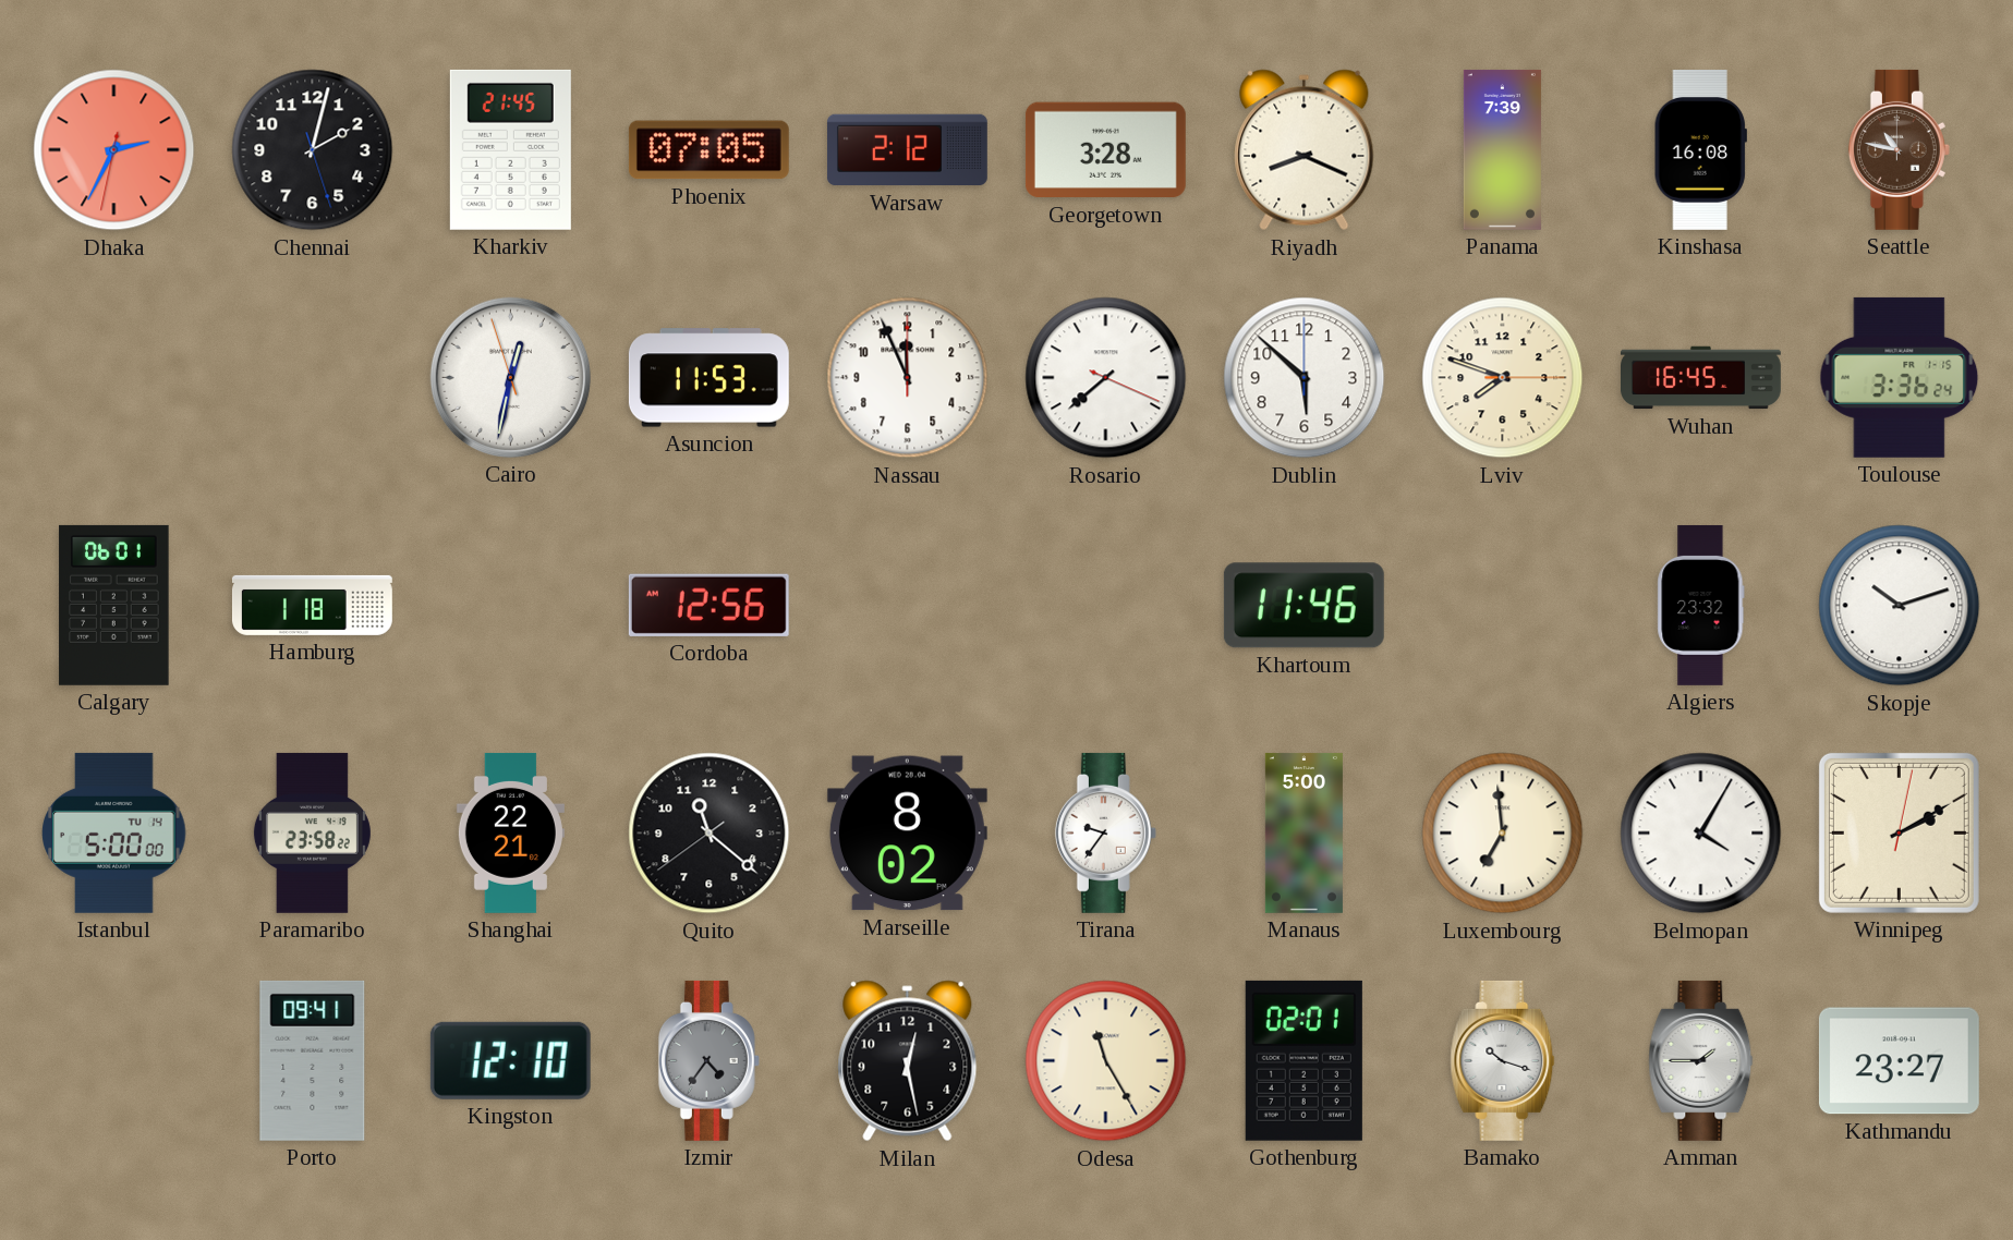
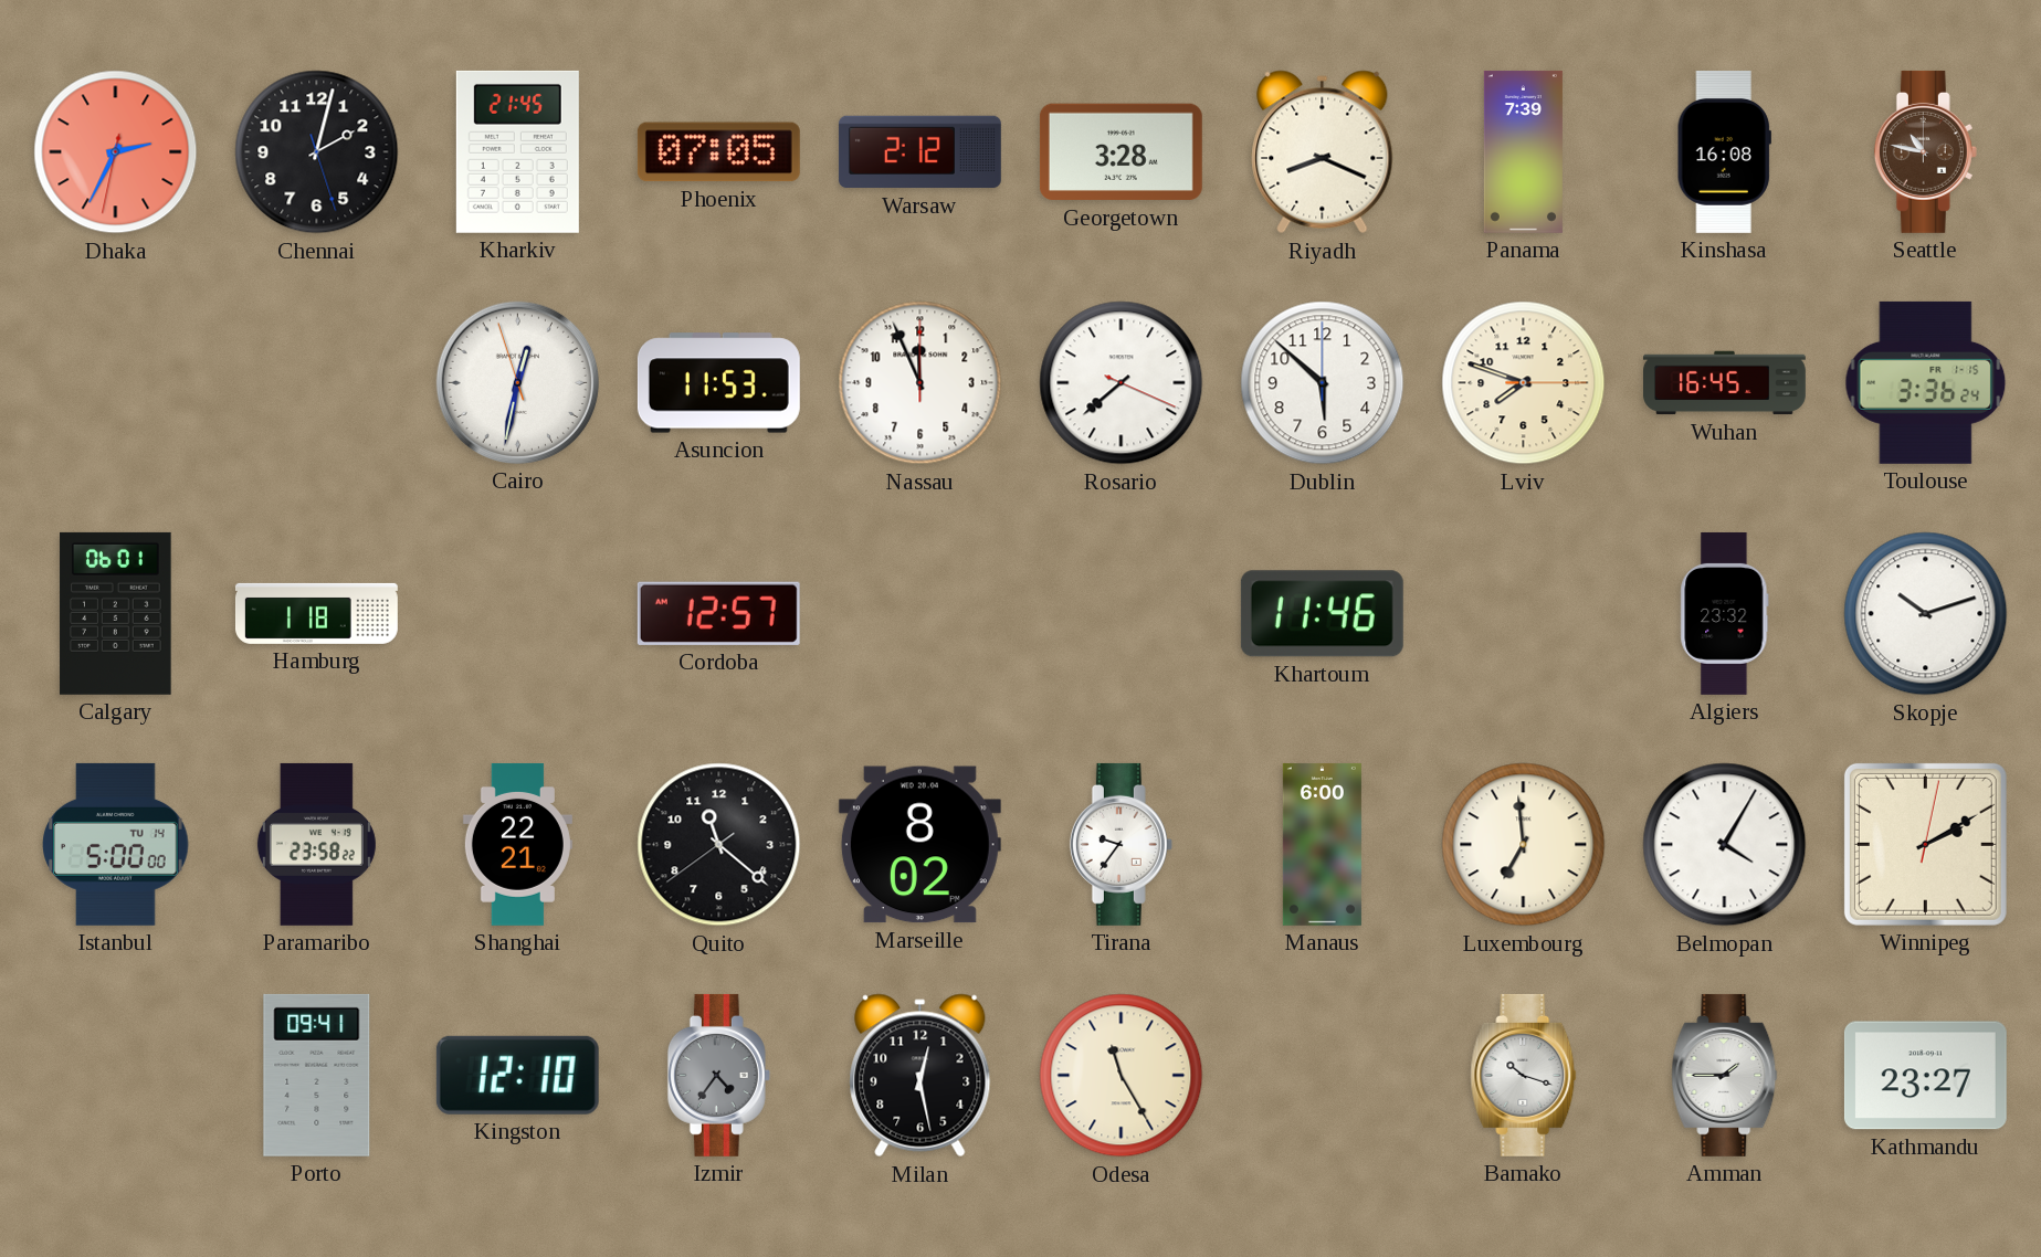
Cordoba: 12:56 -> 12:57
Manaus: 5:00 -> 6:00
Gothenburg: 02:01 -> none
